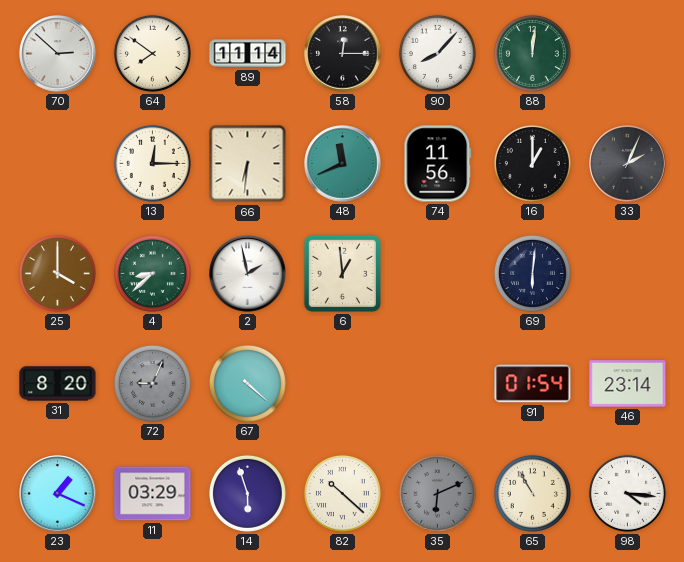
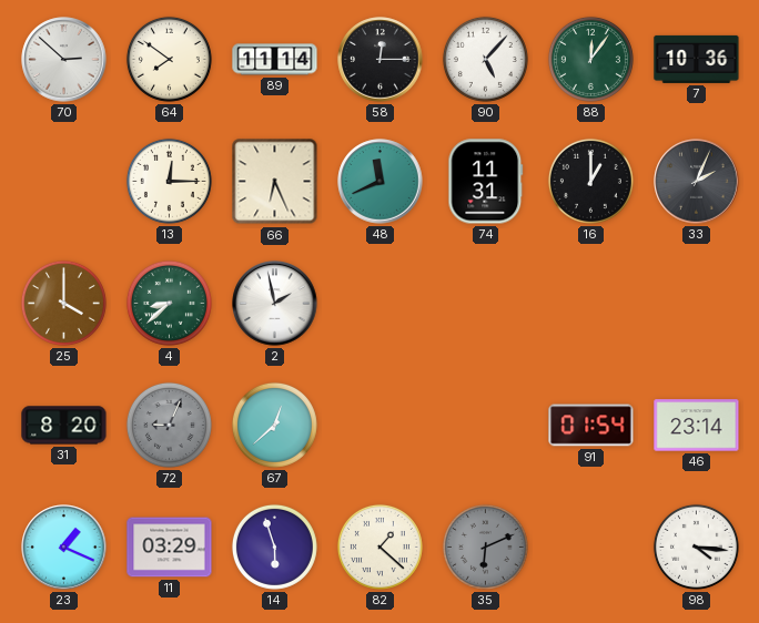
90: 8:07 -> 5:07
88: 12:01 -> 12:06
7: none -> 10:36
66: 6:31 -> 6:26
74: 11:56 -> 11:31
6: 12:59 -> none
69: 6:01 -> none
67: 4:22 -> 12:38
82: 10:22 -> 1:22
65: 10:55 -> none
